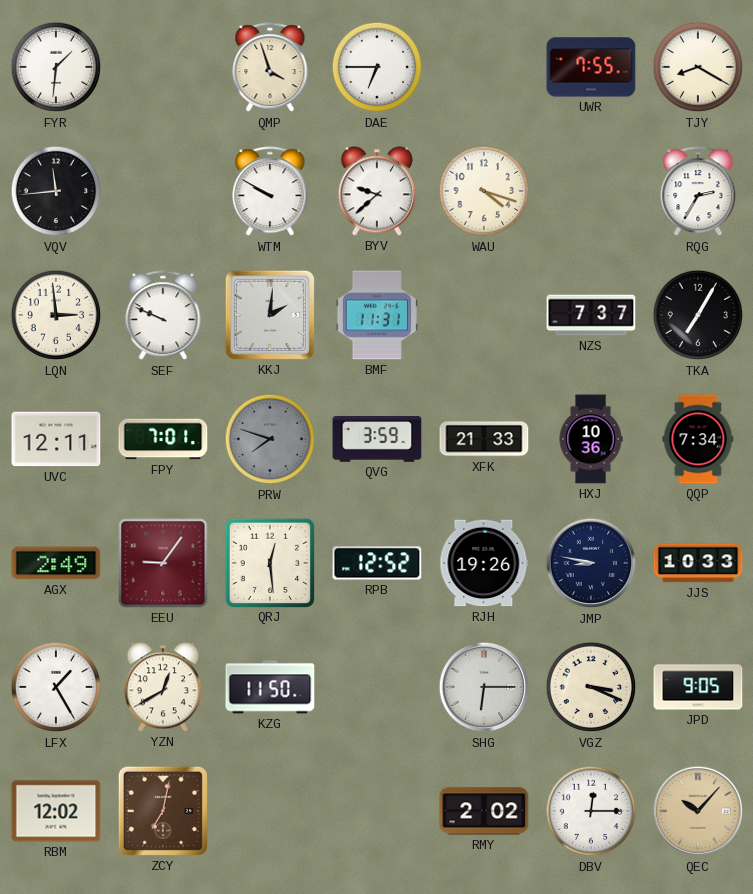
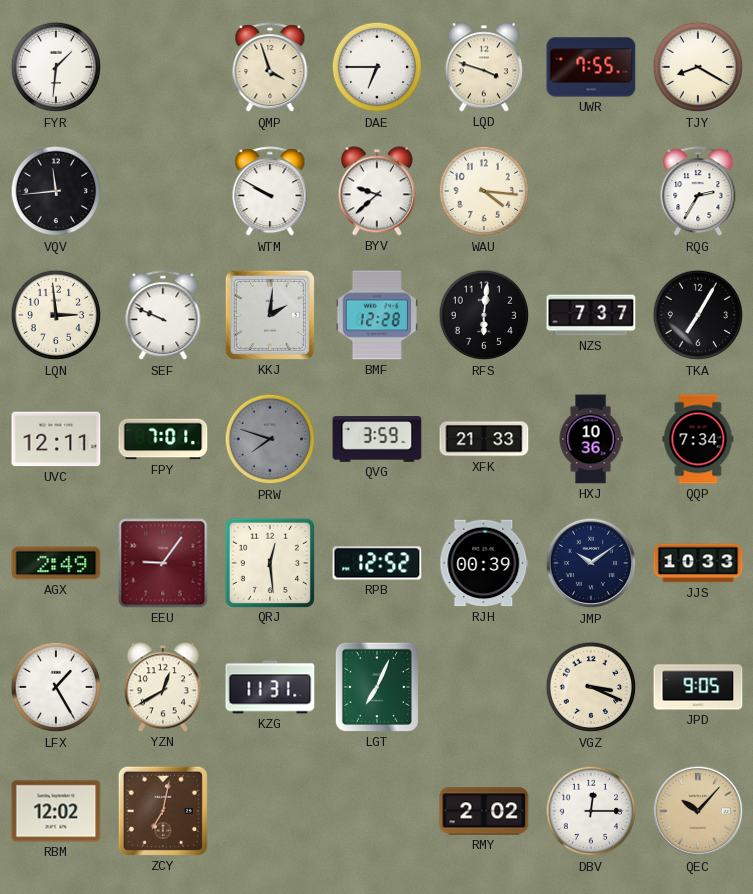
LQD: none -> 3:48
WAU: 4:18 -> 4:16
BMF: 11:31 -> 12:28
RFS: none -> 6:01
RJH: 19:26 -> 00:39
JMP: 8:47 -> 10:09
KZG: 11:50 -> 11:31
LGT: none -> 7:04
SHG: 6:15 -> none
